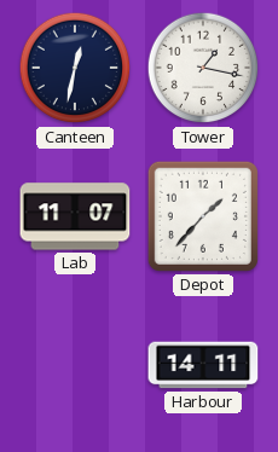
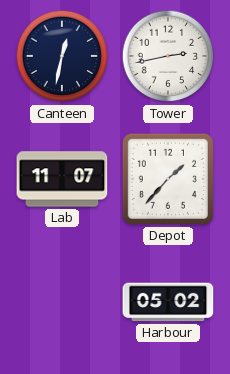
Tower: 1:17 -> 2:43
Harbour: 14:11 -> 05:02
